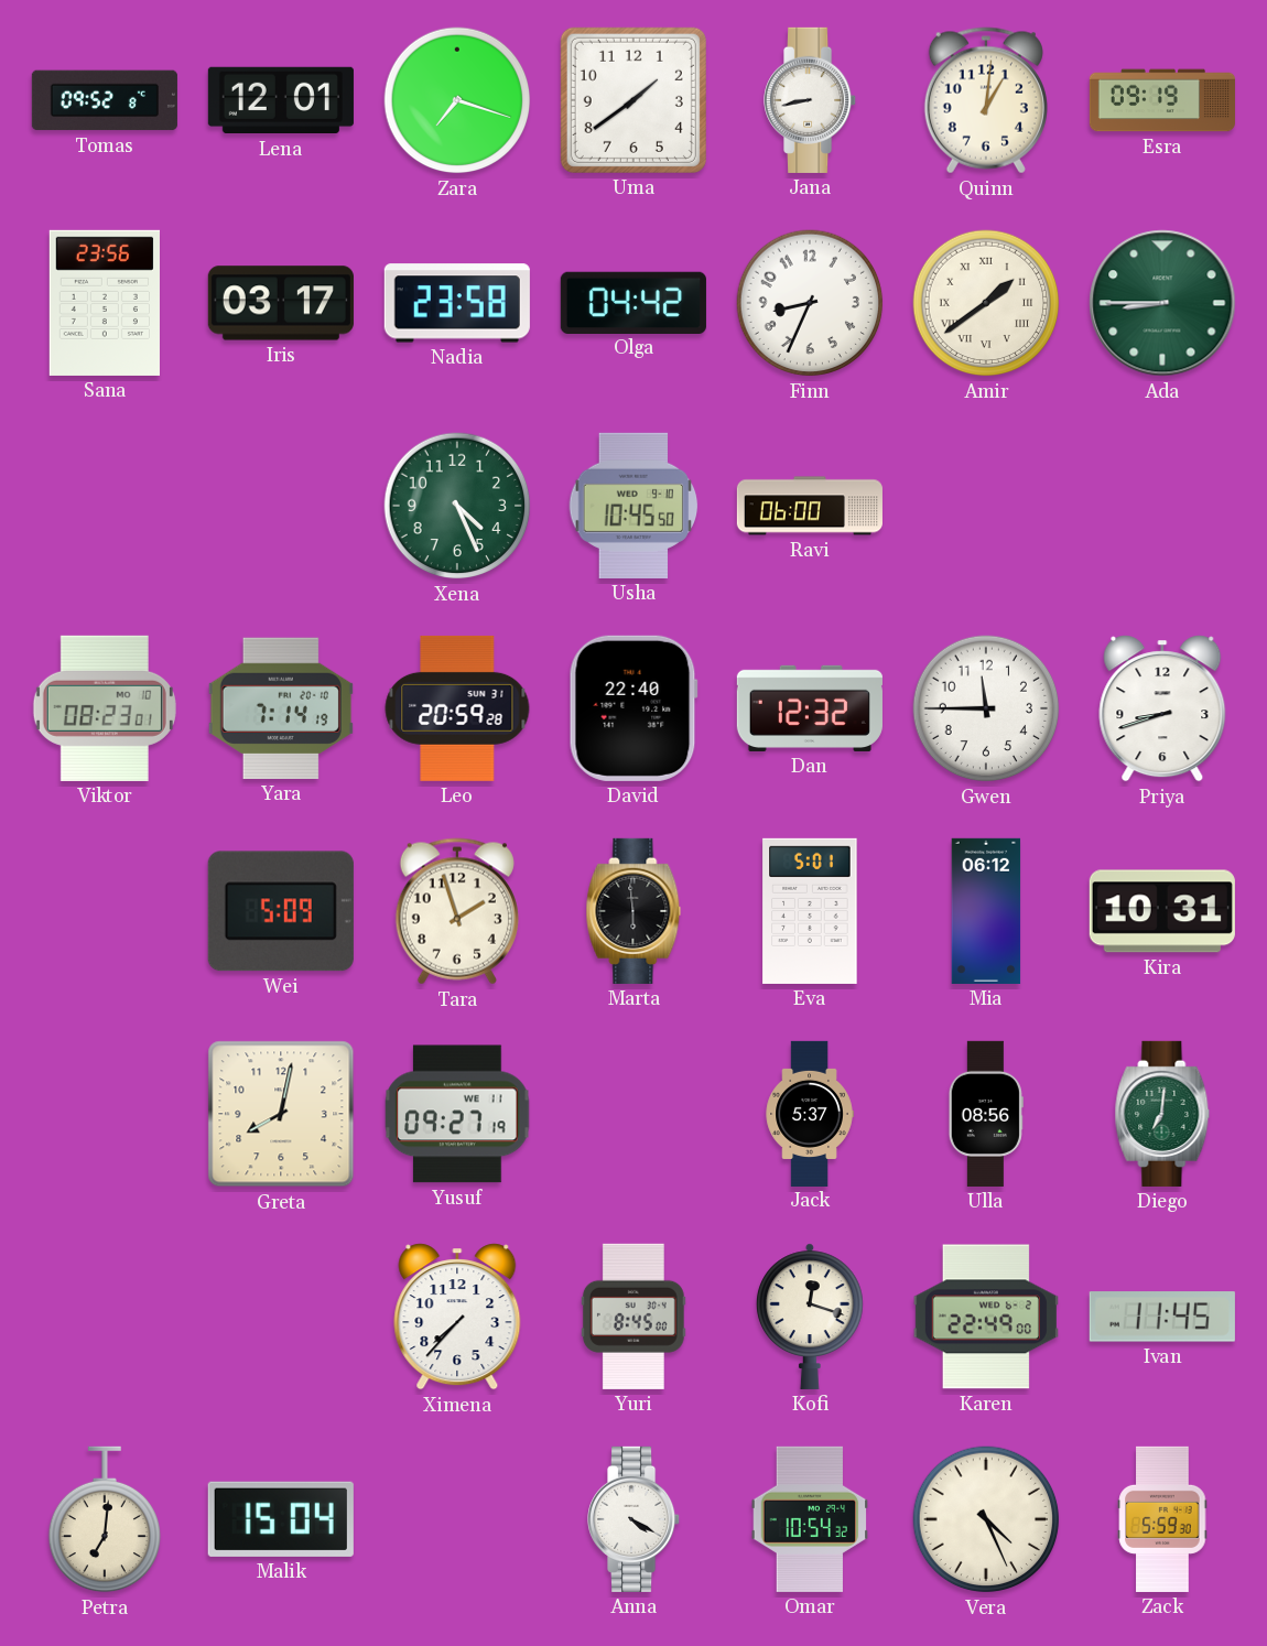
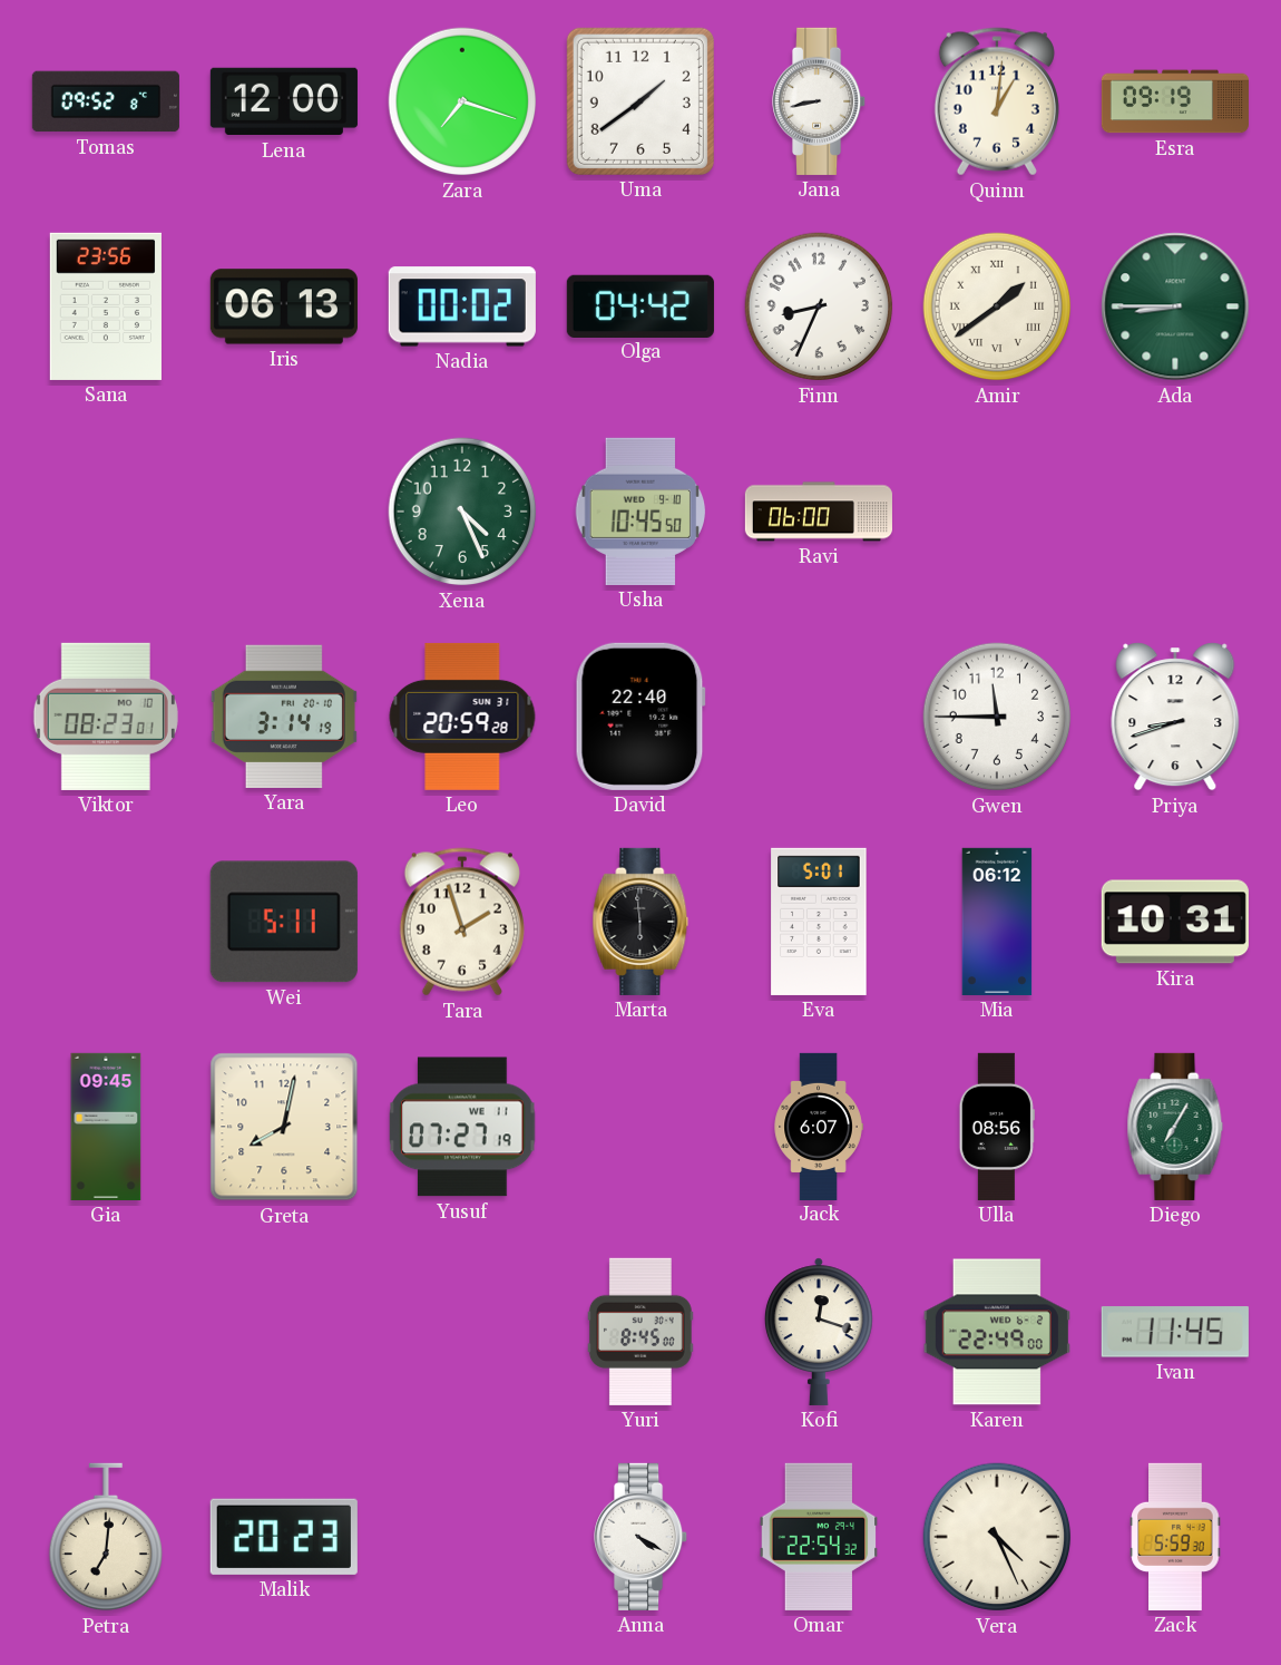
Lena: 12:01 -> 12:00
Iris: 03:17 -> 06:13
Nadia: 23:58 -> 00:02
Yara: 7:14 -> 3:14
Dan: 12:32 -> none
Wei: 5:09 -> 5:11
Gia: none -> 09:45
Yusuf: 09:27 -> 07:27
Jack: 5:37 -> 6:07
Diego: 7:01 -> 7:05
Ximena: 7:37 -> none
Malik: 15:04 -> 20:23
Omar: 10:54 -> 22:54
